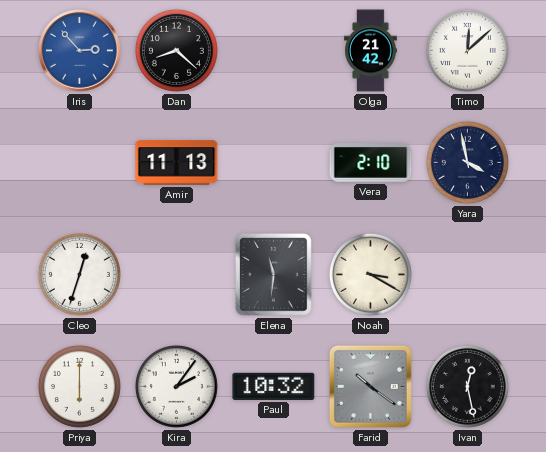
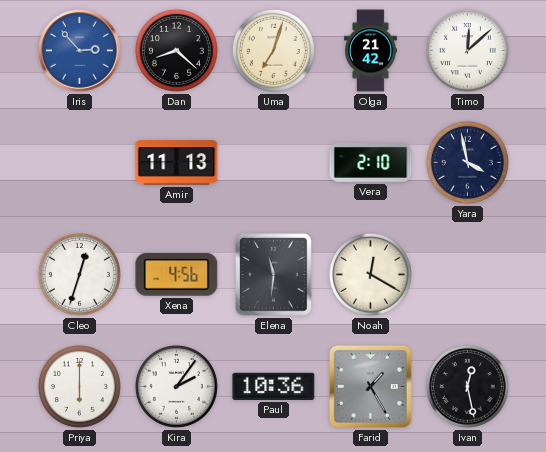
Uma: none -> 7:03
Xena: none -> 4:56
Noah: 3:20 -> 12:20
Paul: 10:32 -> 10:36
Farid: 10:21 -> 1:25
